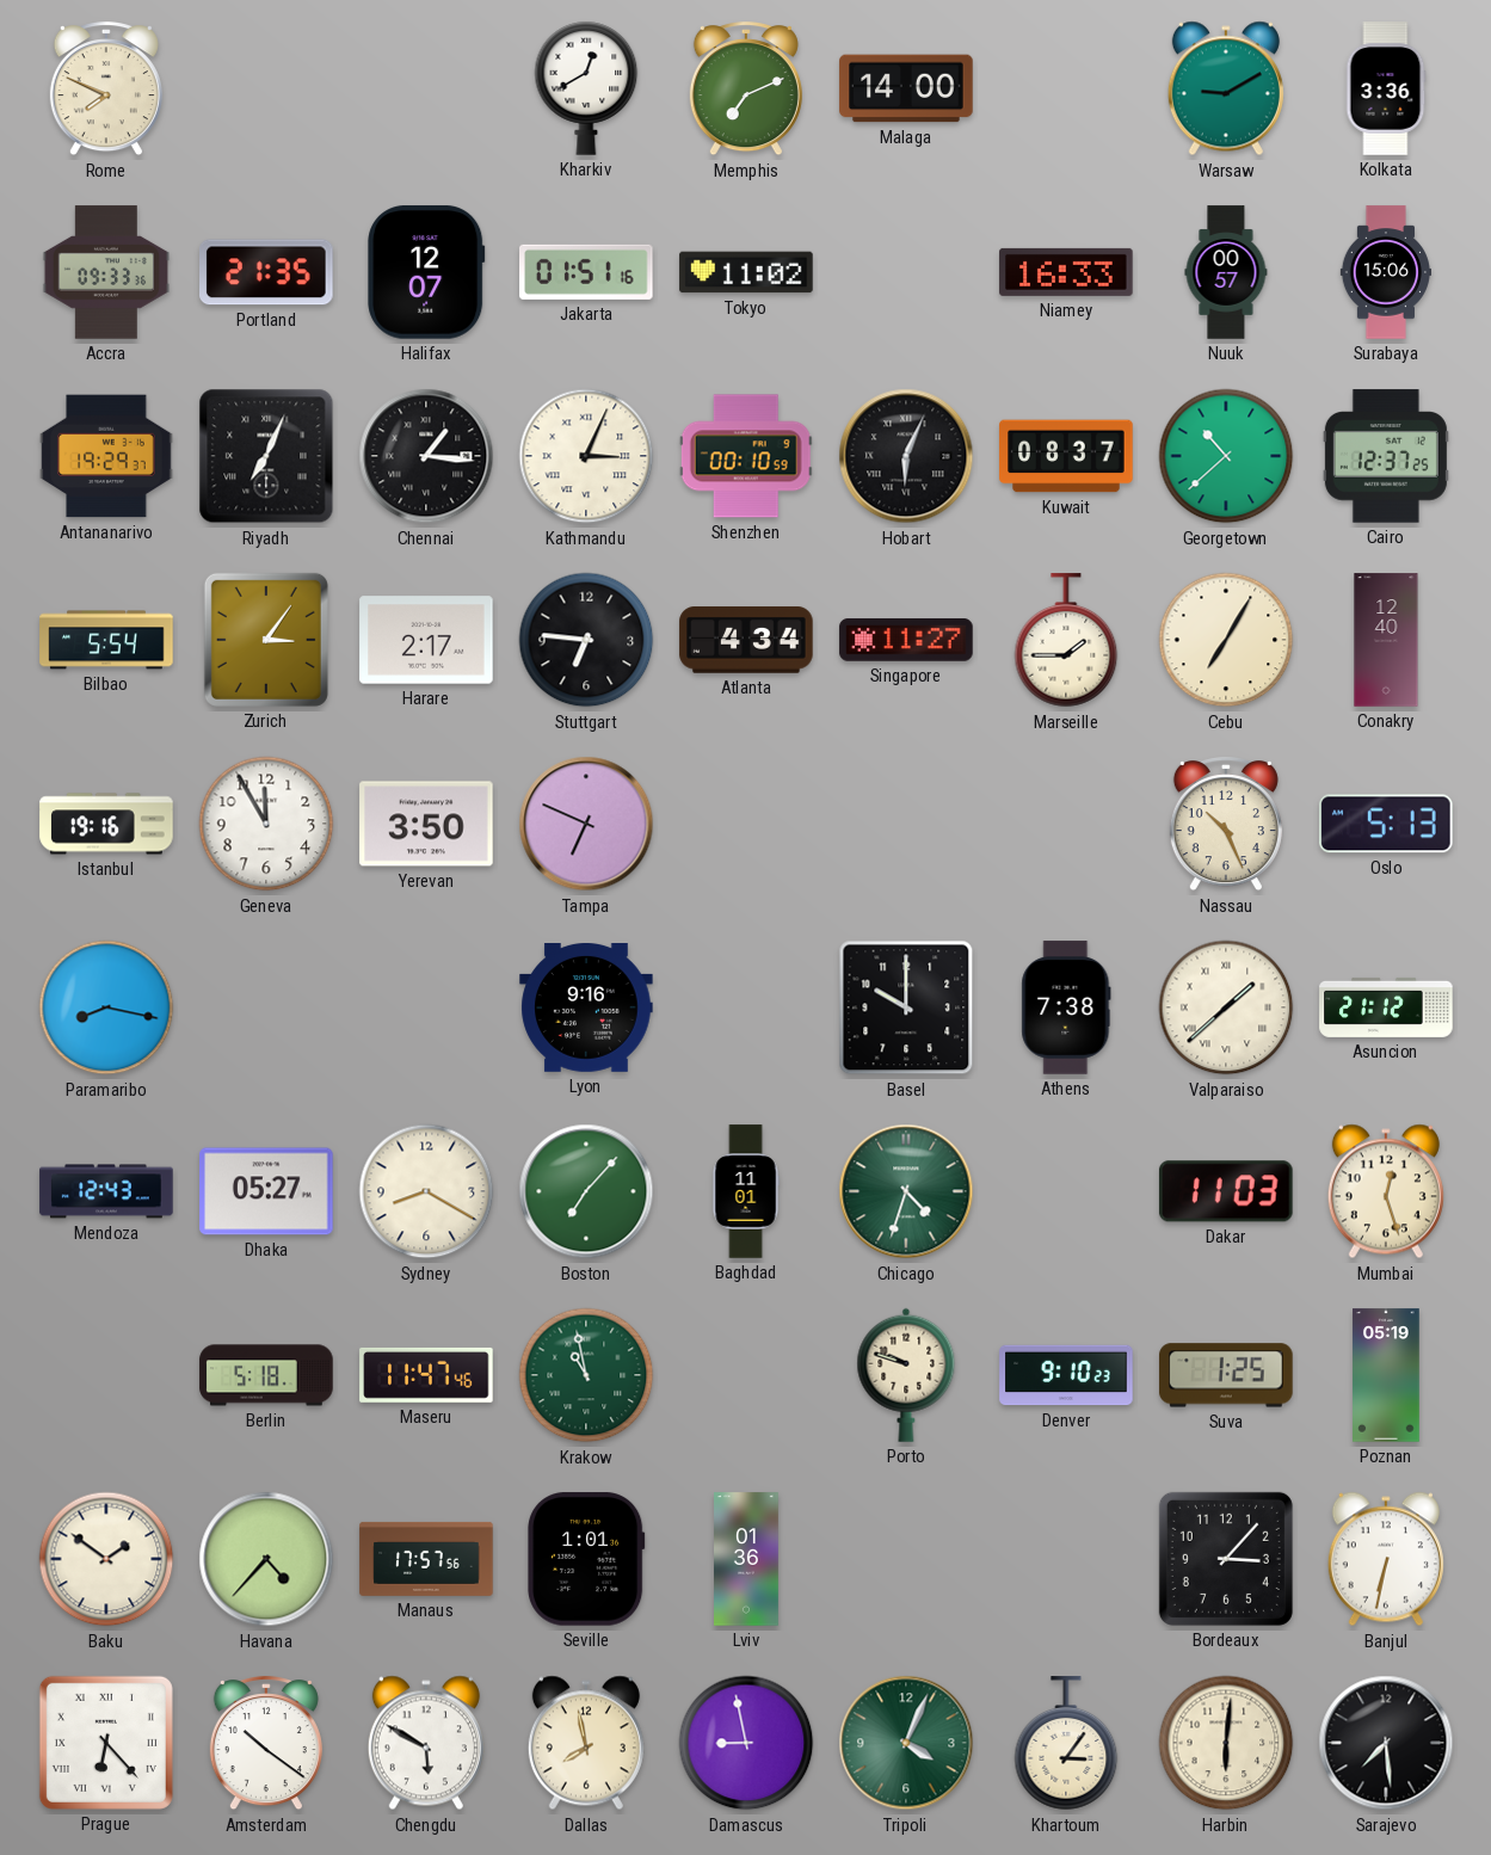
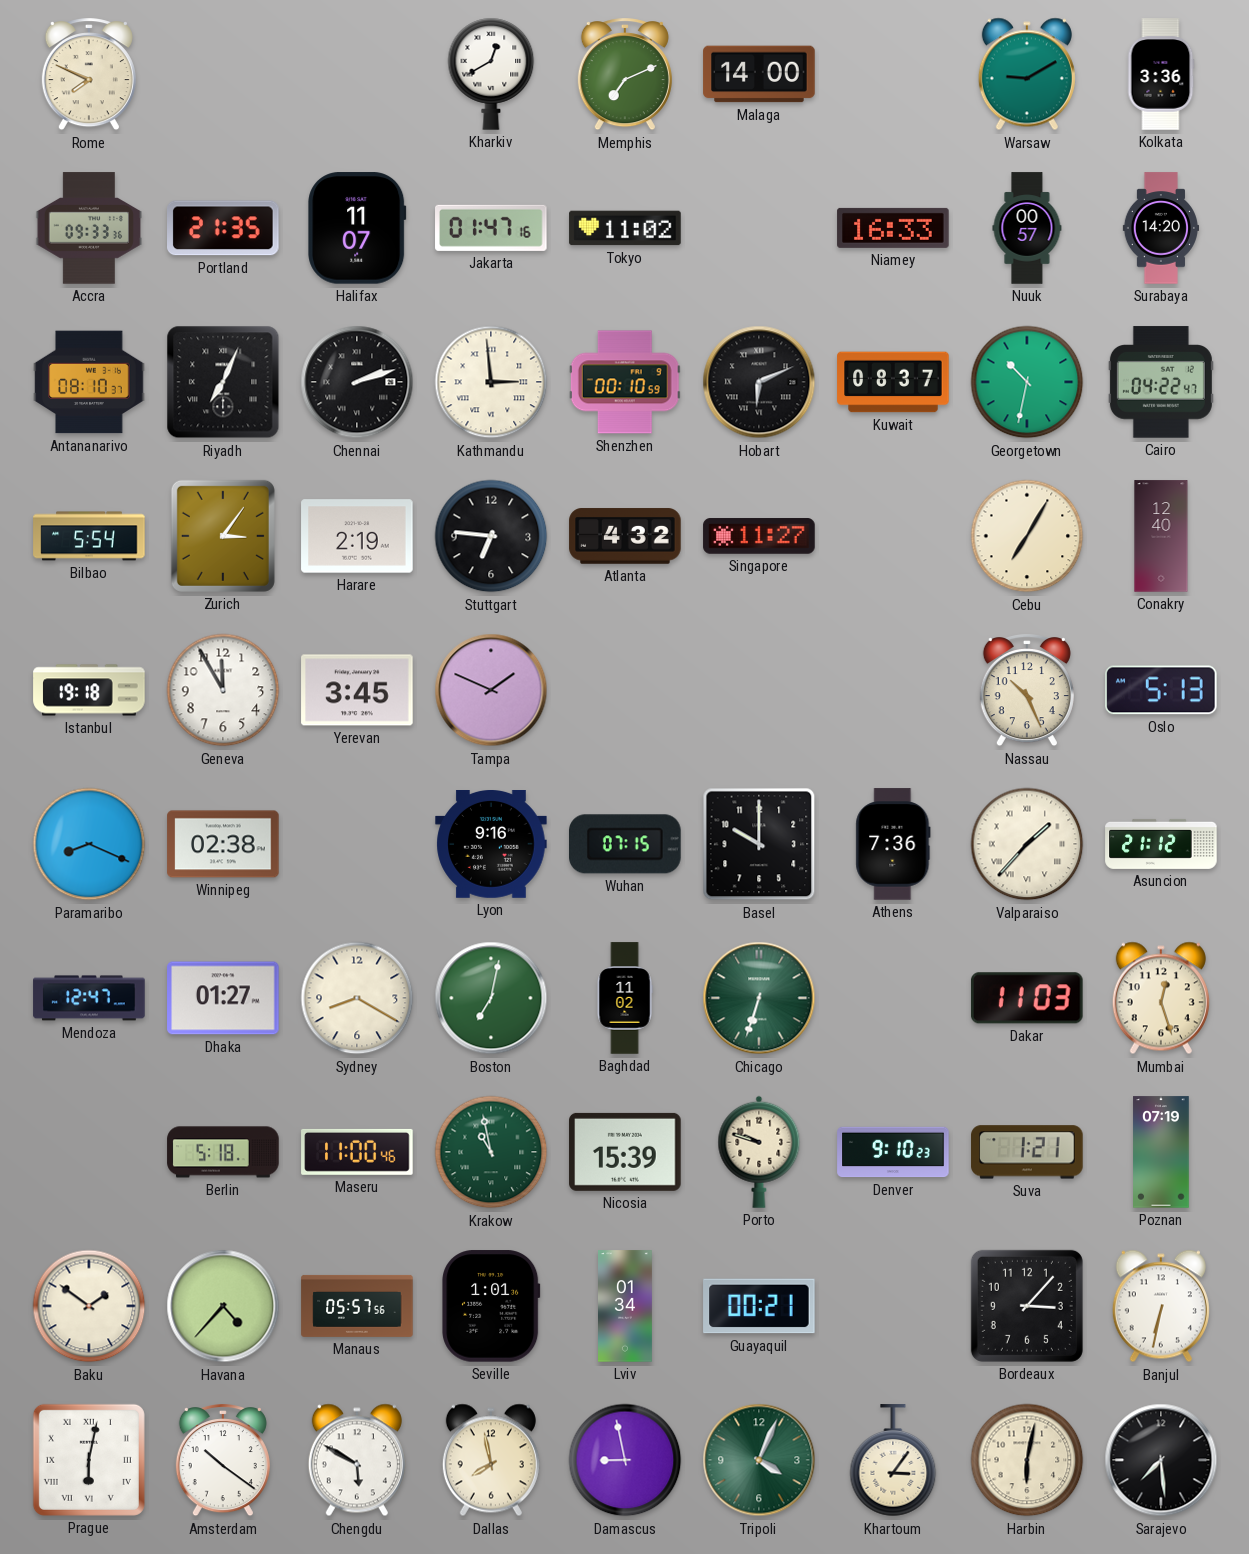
Halifax: 12:07 -> 11:07
Jakarta: 01:51 -> 01:47
Surabaya: 15:06 -> 14:20
Antananarivo: 19:29 -> 08:10
Chennai: 1:16 -> 2:12
Kathmandu: 3:04 -> 2:59
Hobart: 6:04 -> 6:11
Georgetown: 10:38 -> 10:32
Cairo: 12:37 -> 04:22
Harare: 2:17 -> 2:19
Atlanta: 4:34 -> 4:32
Marseille: 1:45 -> none
Istanbul: 19:16 -> 19:18
Yerevan: 3:50 -> 3:45
Tampa: 6:49 -> 1:49
Paramaribo: 8:17 -> 8:19
Winnipeg: none -> 02:38
Wuhan: none -> 07:15
Athens: 7:38 -> 7:36
Valparaiso: 1:38 -> 1:37
Mendoza: 12:43 -> 12:47
Dhaka: 05:27 -> 01:27
Boston: 7:07 -> 7:02
Baghdad: 11:01 -> 11:02
Chicago: 4:33 -> 6:33
Maseru: 11:47 -> 11:00
Nicosia: none -> 15:39
Suva: 1:25 -> 1:21
Poznan: 05:19 -> 07:19
Manaus: 17:57 -> 05:57
Lviv: 01:36 -> 01:34
Guayaquil: none -> 00:21
Prague: 6:23 -> 6:02
Harbin: 6:01 -> 6:02
